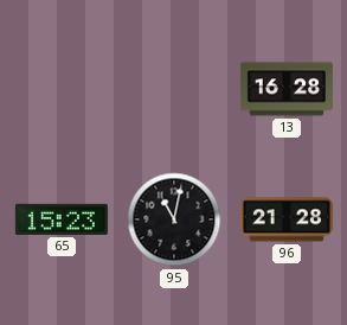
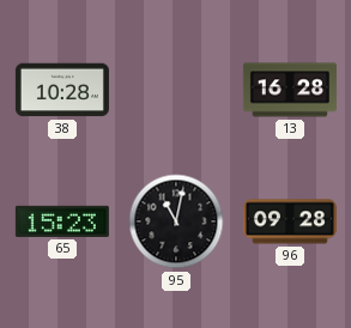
38: none -> 10:28
96: 21:28 -> 09:28
